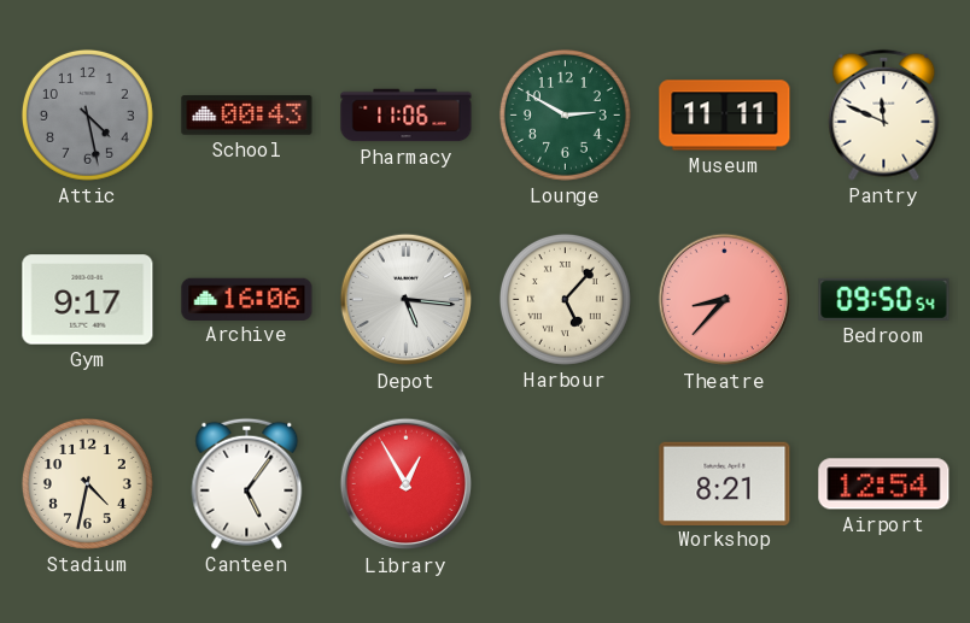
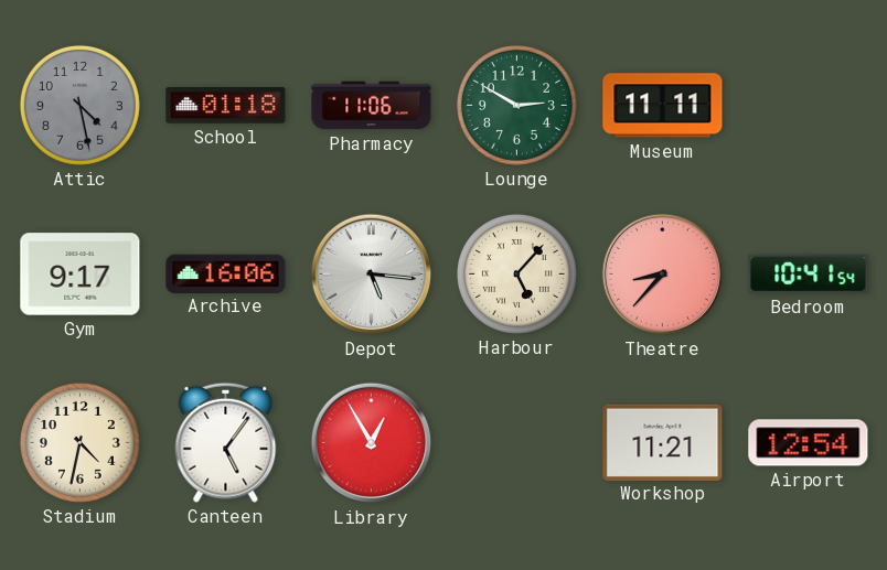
School: 00:43 -> 01:18
Pantry: 11:49 -> none
Bedroom: 09:50 -> 10:41
Workshop: 8:21 -> 11:21
